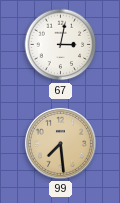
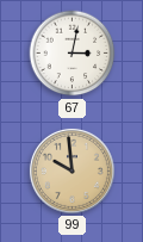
99: 7:29 -> 9:59
